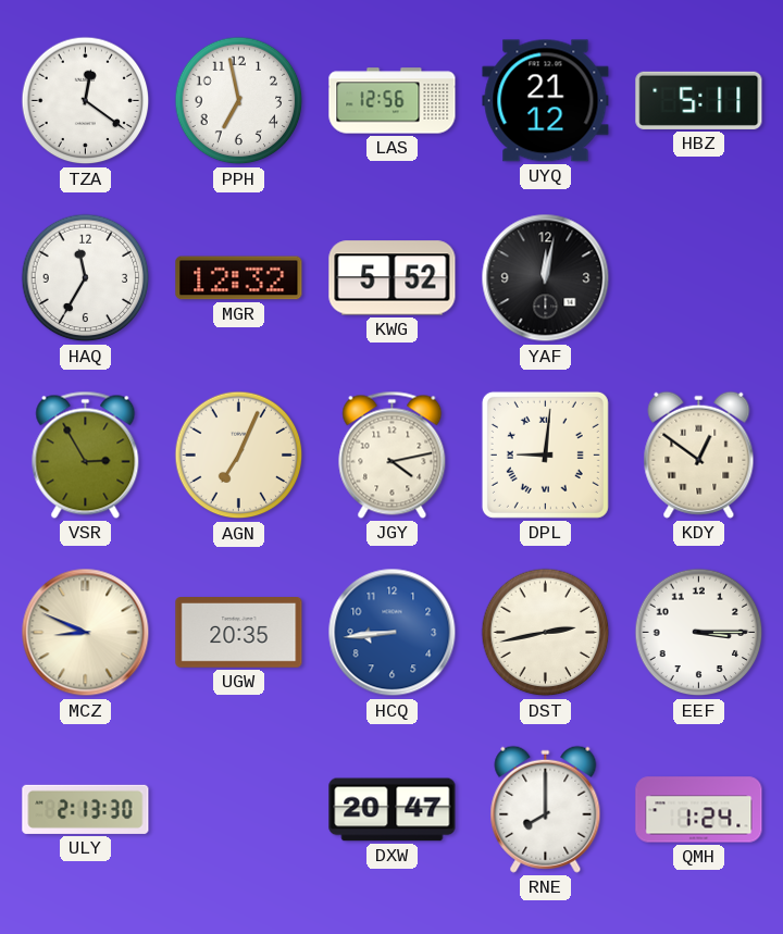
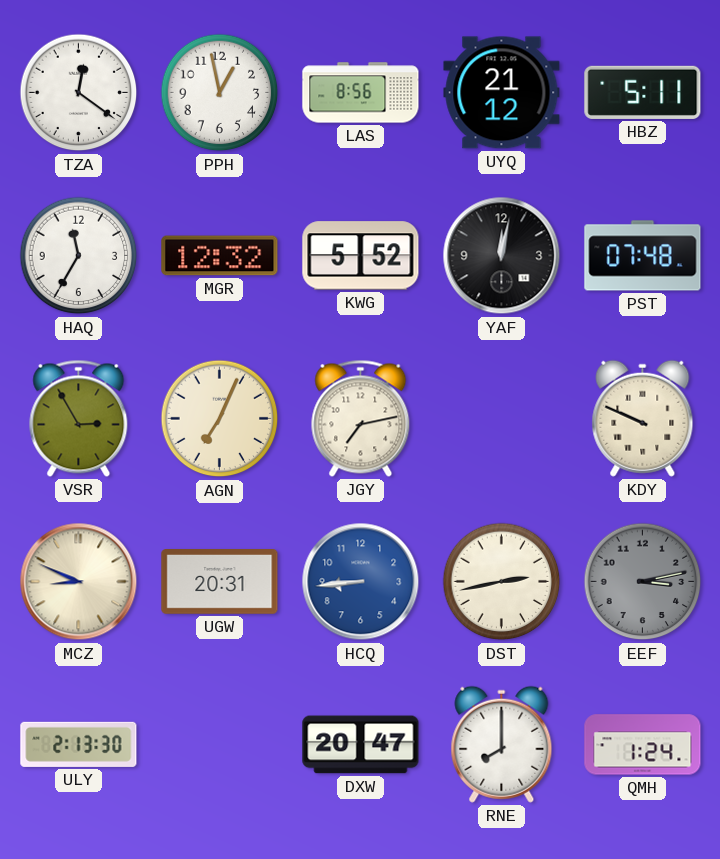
PPH: 6:58 -> 12:58
LAS: 12:56 -> 8:56
PST: none -> 07:48
JGY: 4:13 -> 7:13
DPL: 9:01 -> none
KDY: 12:51 -> 9:49
UGW: 20:35 -> 20:31
EEF: 3:15 -> 3:13
EEF dial: white -> grey
